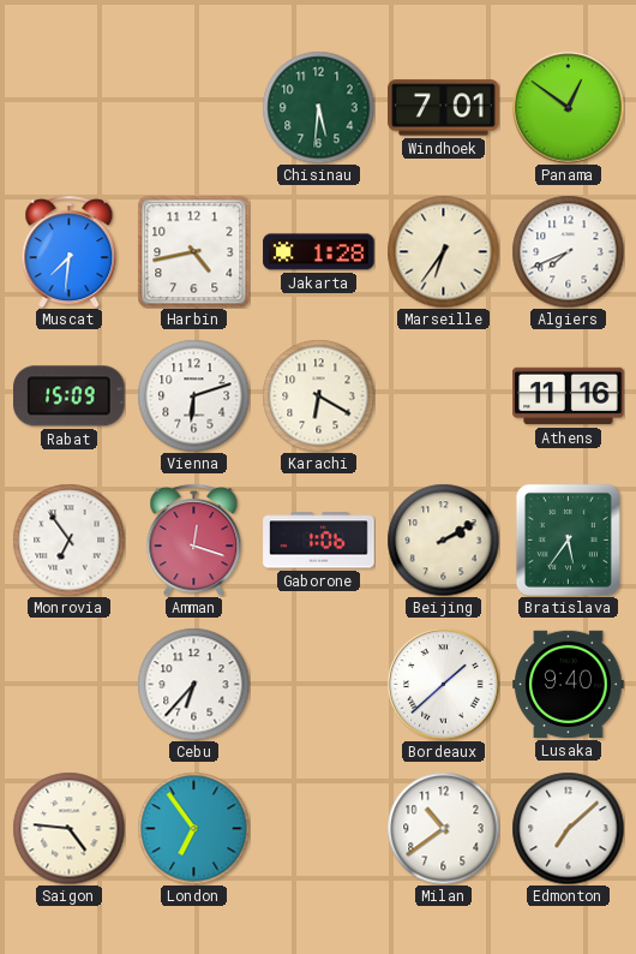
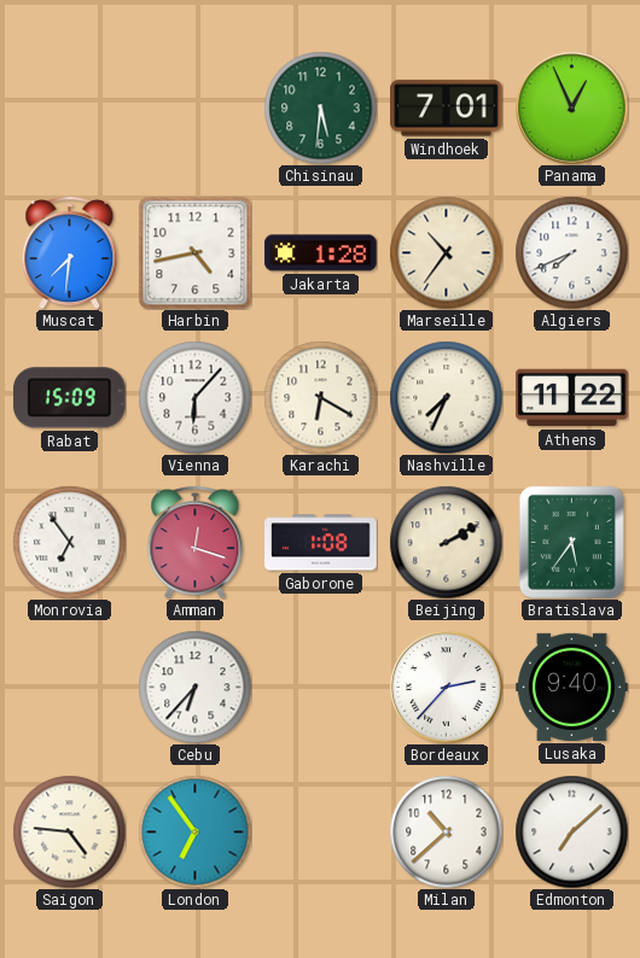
Panama: 12:51 -> 12:56
Marseille: 6:36 -> 10:36
Vienna: 6:12 -> 6:07
Nashville: none -> 7:34
Athens: 11:16 -> 11:22
Gaborone: 1:06 -> 1:08
Bordeaux: 1:38 -> 2:37
Milan: 10:39 -> 10:38
